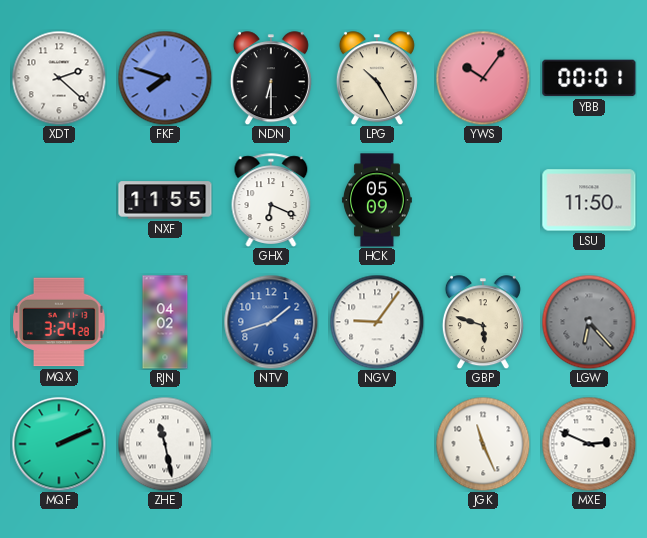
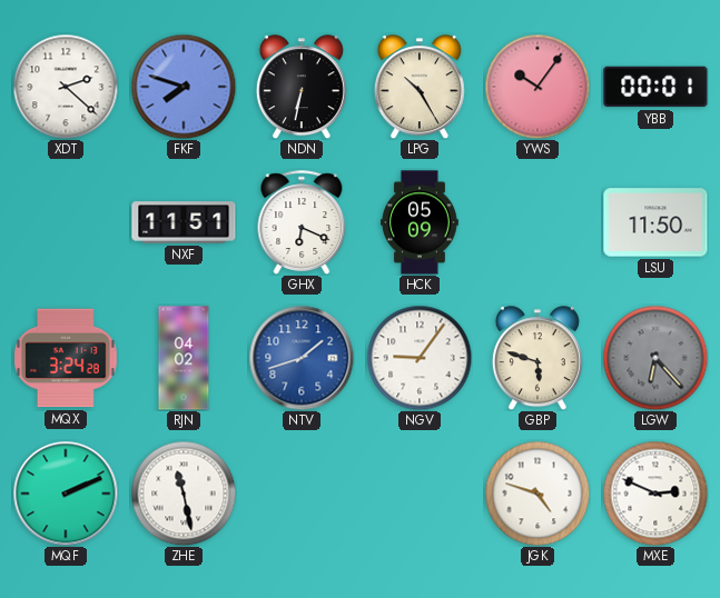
NDN: 6:30 -> 6:32
NXF: 11:55 -> 11:51
JGK: 11:26 -> 4:48
